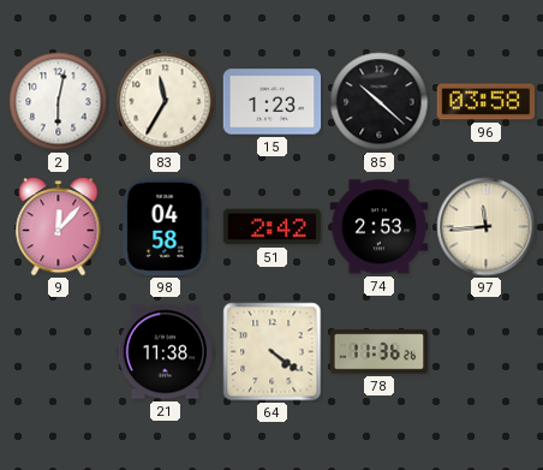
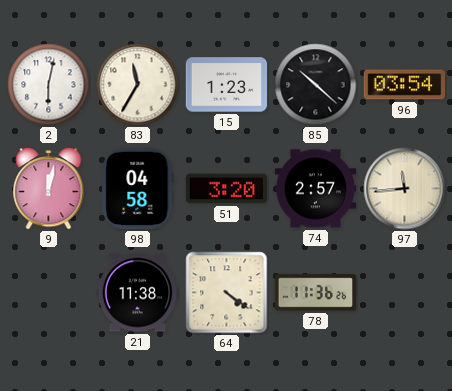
96: 03:58 -> 03:54
9: 12:07 -> 12:02
51: 2:42 -> 3:20
74: 2:53 -> 2:57
